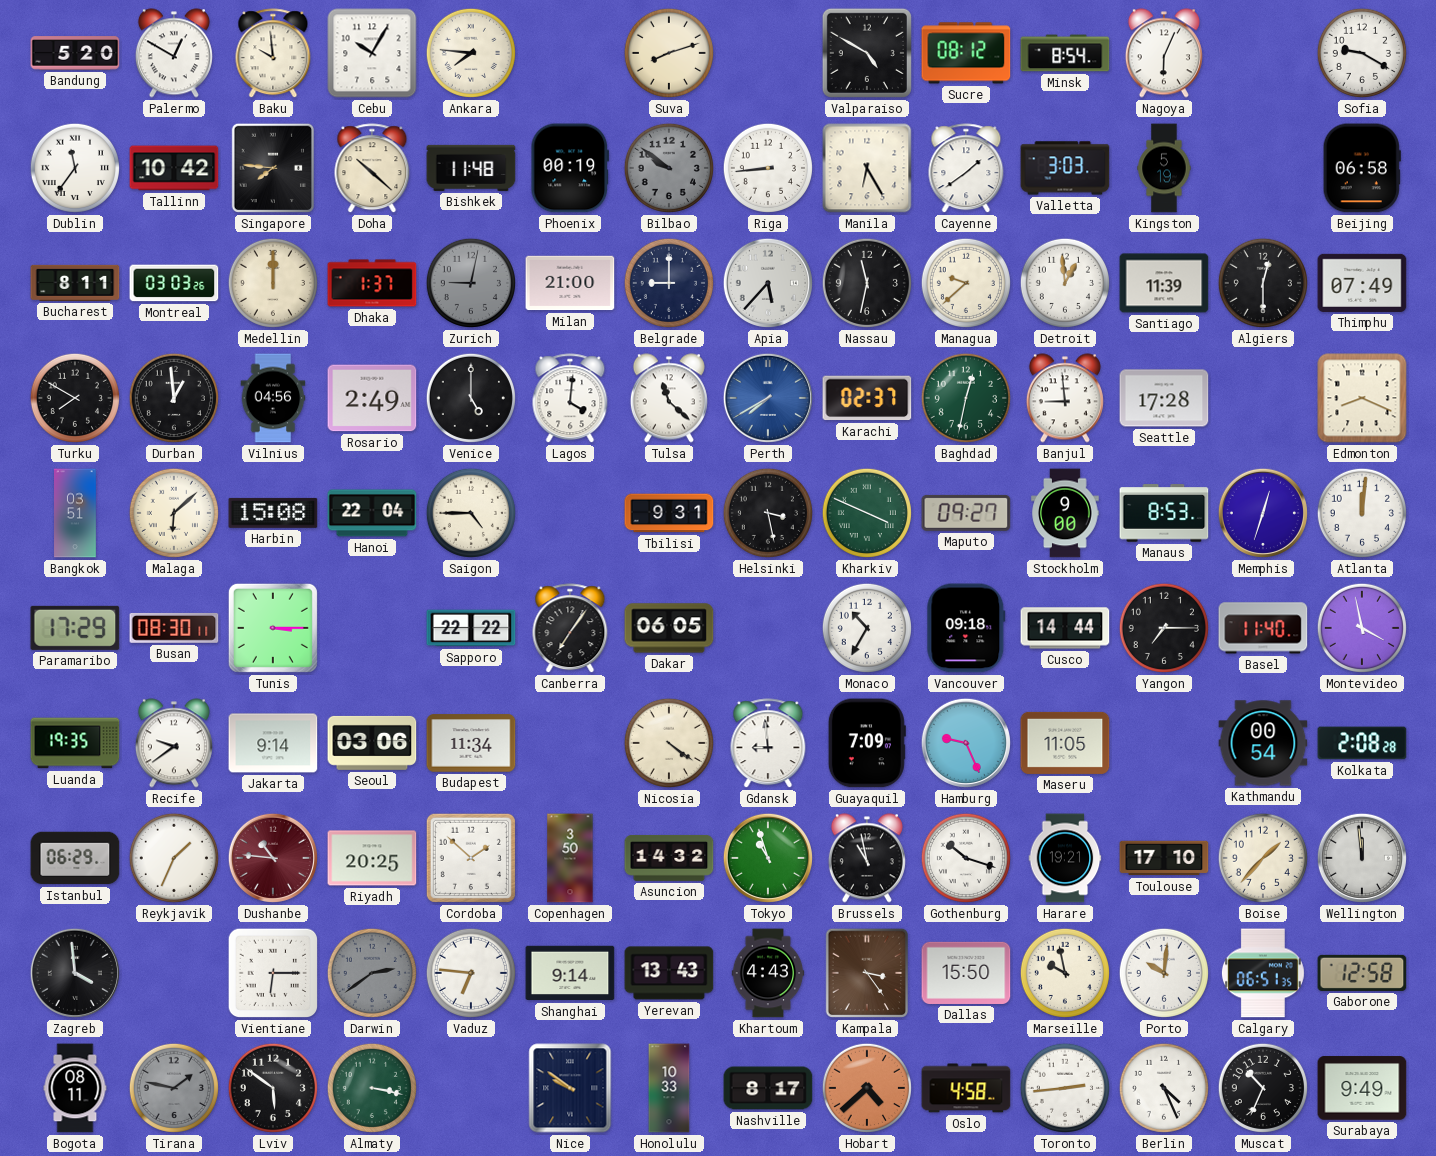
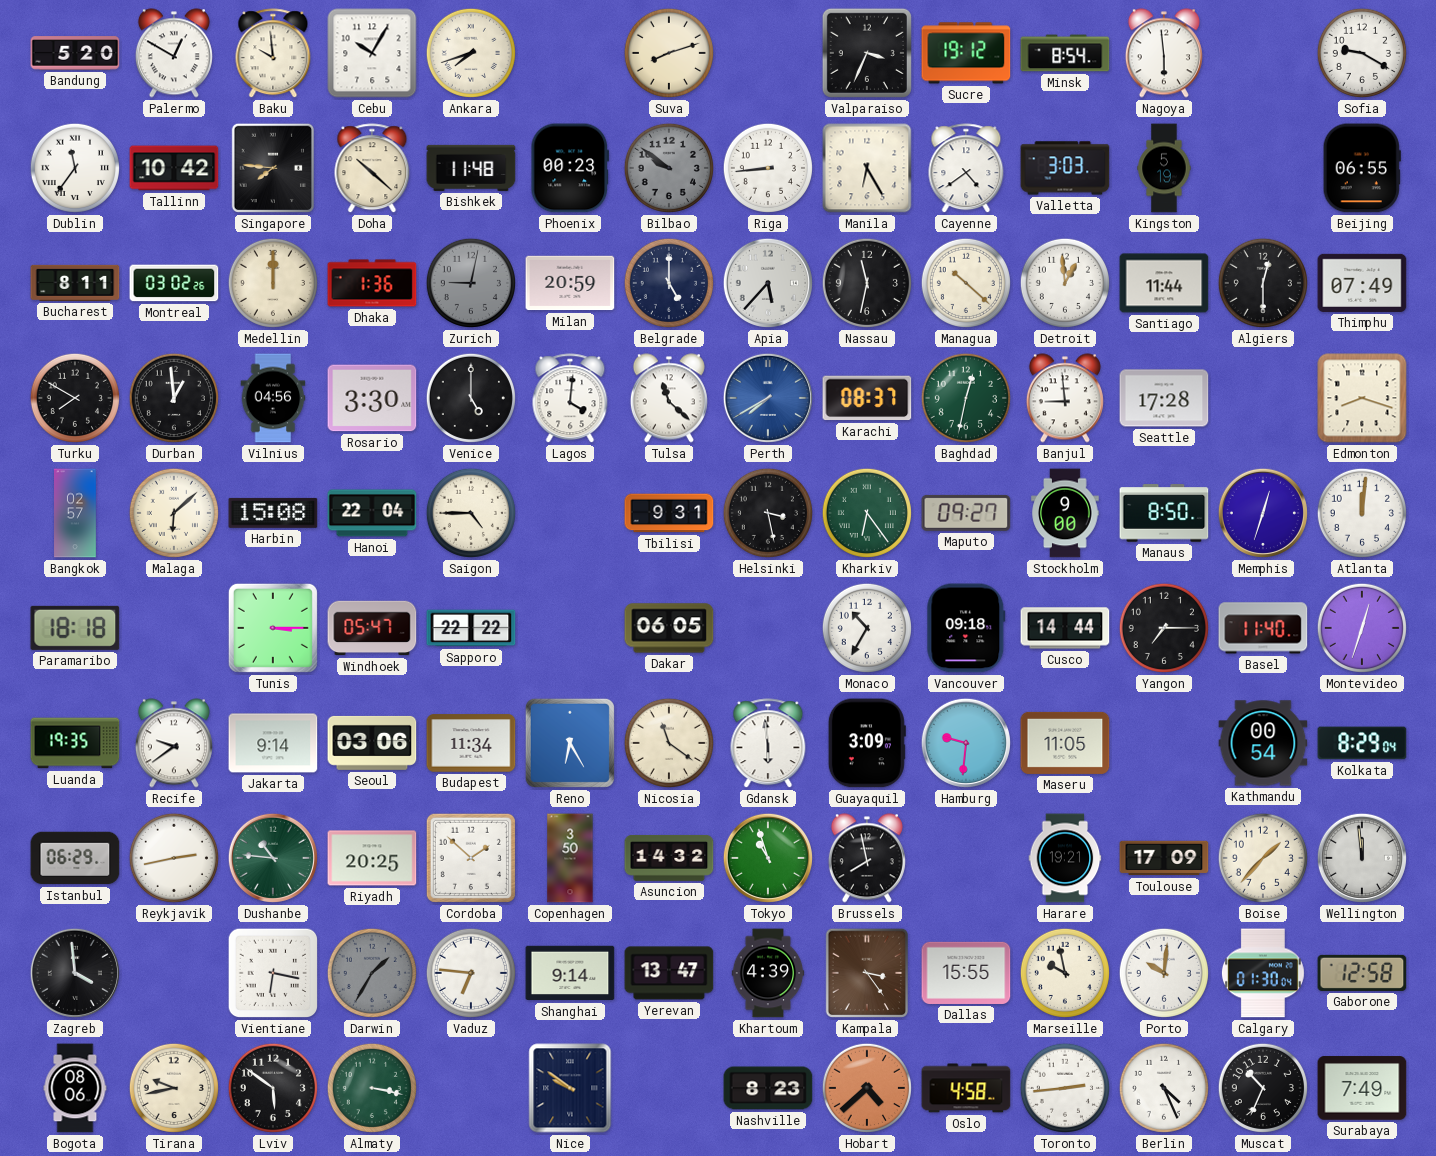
Ankara: 7:46 -> 7:42
Valparaiso: 4:50 -> 3:34
Sucre: 08:12 -> 19:12
Nagoya: 6:04 -> 5:59
Phoenix: 00:19 -> 00:23
Cayenne: 1:39 -> 4:39
Beijing: 06:58 -> 06:55
Montreal: 03:03 -> 03:02
Dhaka: 1:37 -> 1:36
Milan: 21:00 -> 20:59
Belgrade: 9:00 -> 5:00
Managua: 9:38 -> 10:22
Santiago: 11:39 -> 11:44
Rosario: 2:49 -> 3:30
Karachi: 02:37 -> 08:37
Edmonton: 8:19 -> 8:18
Bangkok: 03:51 -> 02:57
Kharkiv: 3:49 -> 6:24
Manaus: 8:53 -> 8:50
Paramaribo: 17:29 -> 18:18
Busan: 08:30 -> none
Windhoek: none -> 05:47
Canberra: 7:06 -> none
Montevideo: 3:58 -> 12:33
Reno: none -> 6:25
Nicosia: 4:21 -> 11:21
Gdansk: 8:59 -> 5:59
Guayaquil: 7:09 -> 3:09
Hamburg: 9:26 -> 9:31
Kolkata: 2:08 -> 8:29
Reykjavik: 1:34 -> 2:43
Dushanbe dial: burgundy -> green
Brussels: 10:58 -> 7:58
Gothenburg: 10:18 -> none
Toulouse: 17:10 -> 17:09
Vientiane: 6:15 -> 6:17
Darwin: 2:39 -> 1:35
Yerevan: 13:43 -> 13:47
Khartoum: 4:43 -> 4:39
Dallas: 15:50 -> 15:55
Calgary: 06:51 -> 01:30
Bogota: 08:11 -> 08:06
Tirana: 1:47 -> 9:43
Tirana dial: grey -> cream
Honolulu: 10:33 -> none
Nashville: 8:17 -> 8:23
Surabaya: 9:49 -> 7:49
